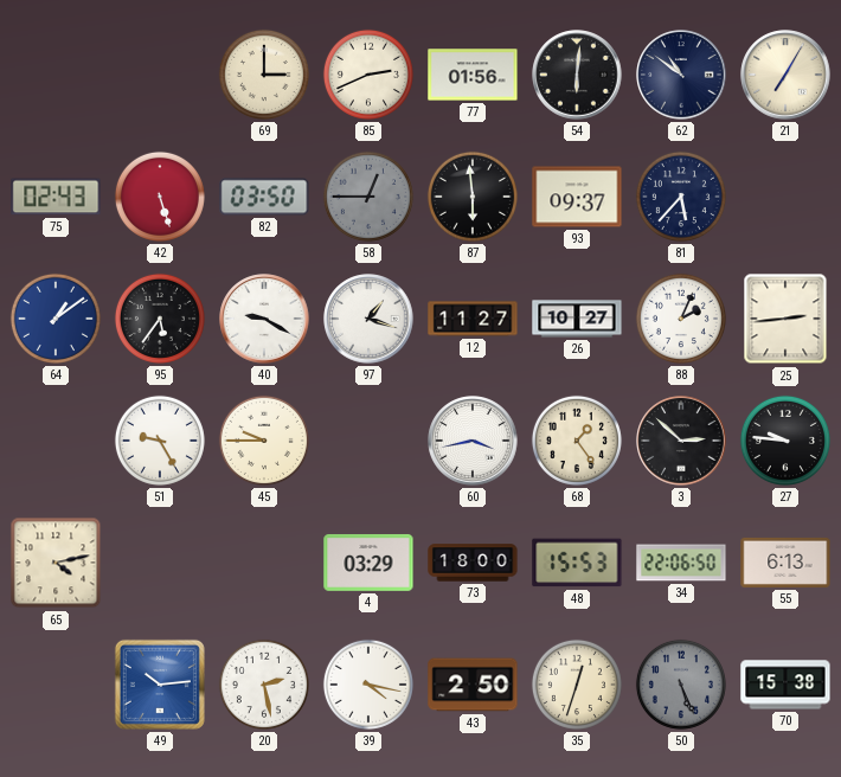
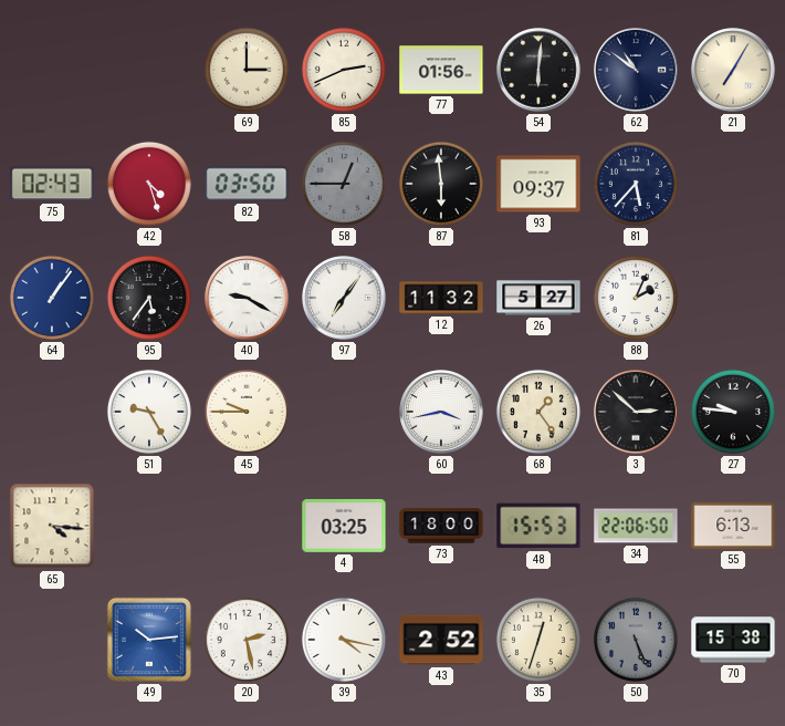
42: 5:27 -> 4:27
64: 1:09 -> 1:06
97: 1:18 -> 7:06
12: 11:27 -> 11:32
26: 10:27 -> 5:27
25: 2:44 -> none
65: 4:13 -> 4:16
4: 03:29 -> 03:25
43: 2:50 -> 2:52
